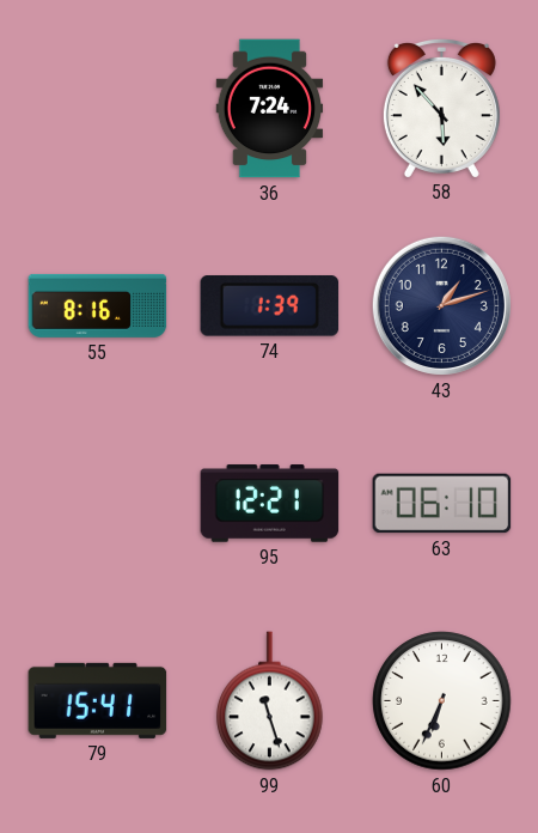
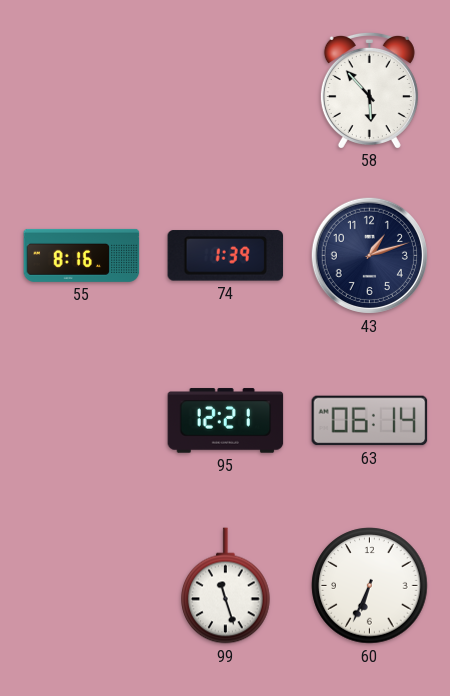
36: 7:24 -> none
63: 06:10 -> 06:14
79: 15:41 -> none
